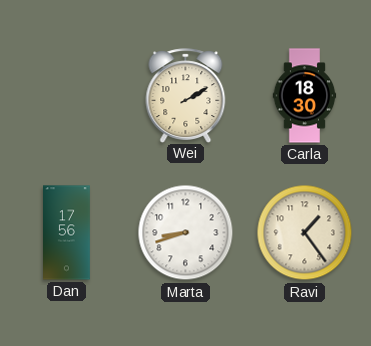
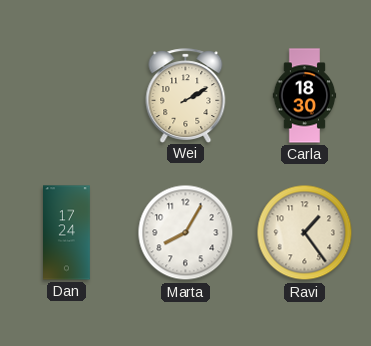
Dan: 17:56 -> 17:24
Marta: 8:42 -> 8:05
